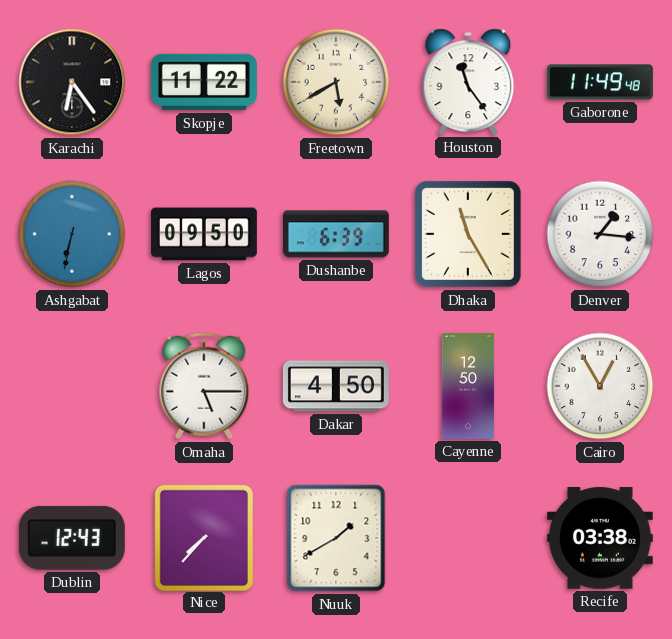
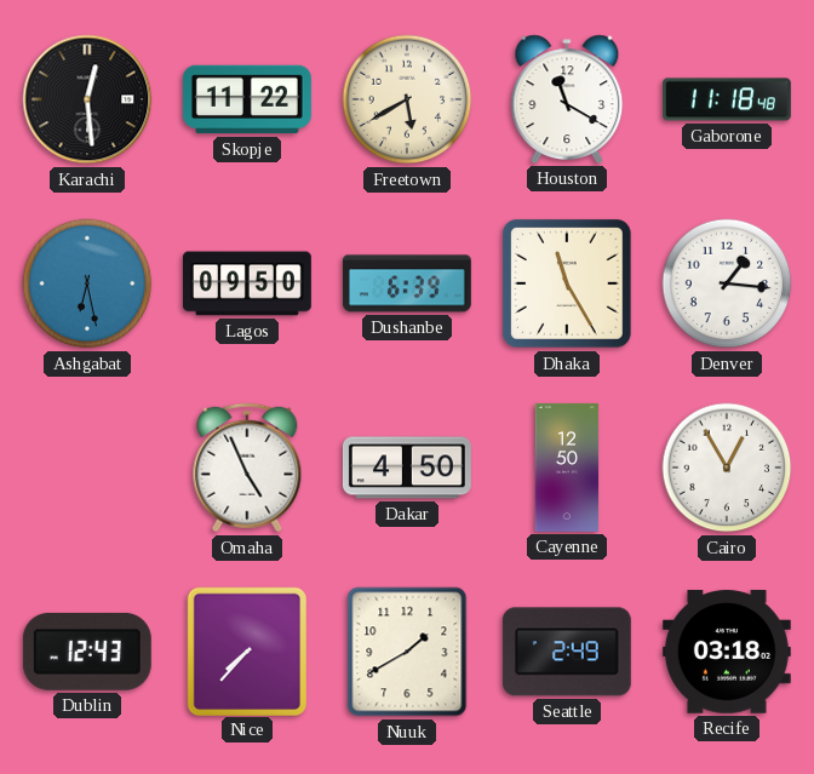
Karachi: 6:24 -> 12:29
Houston: 11:24 -> 11:20
Gaborone: 11:49 -> 11:18
Ashgabat: 6:32 -> 6:28
Omaha: 5:15 -> 4:56
Seattle: none -> 2:49
Recife: 03:38 -> 03:18
